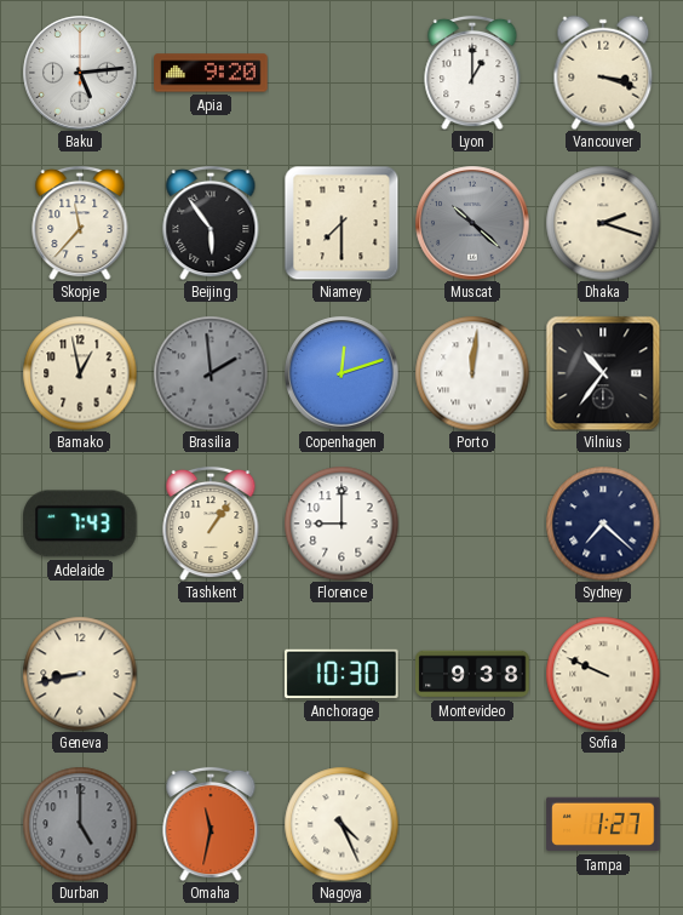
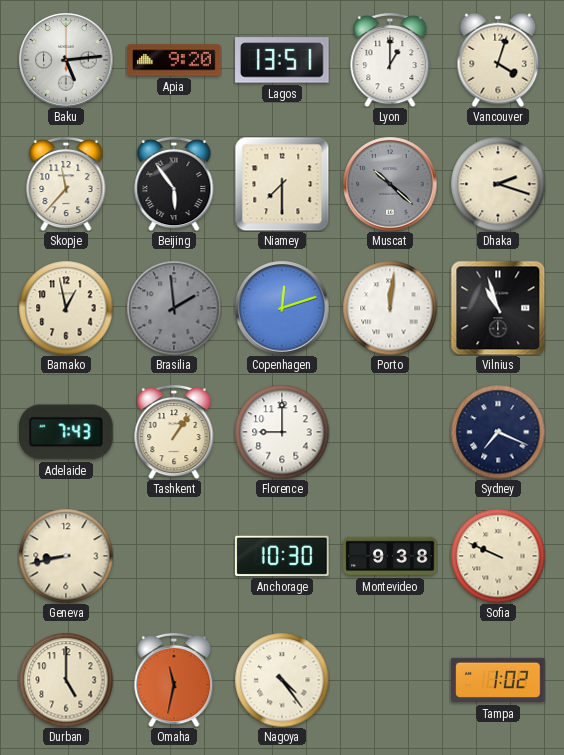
Lagos: none -> 13:51
Vancouver: 3:18 -> 4:03
Vilnius: 10:36 -> 10:57
Sydney: 7:22 -> 7:19
Durban dial: grey -> cream
Nagoya: 4:26 -> 4:24
Tampa: 1:27 -> 1:02
